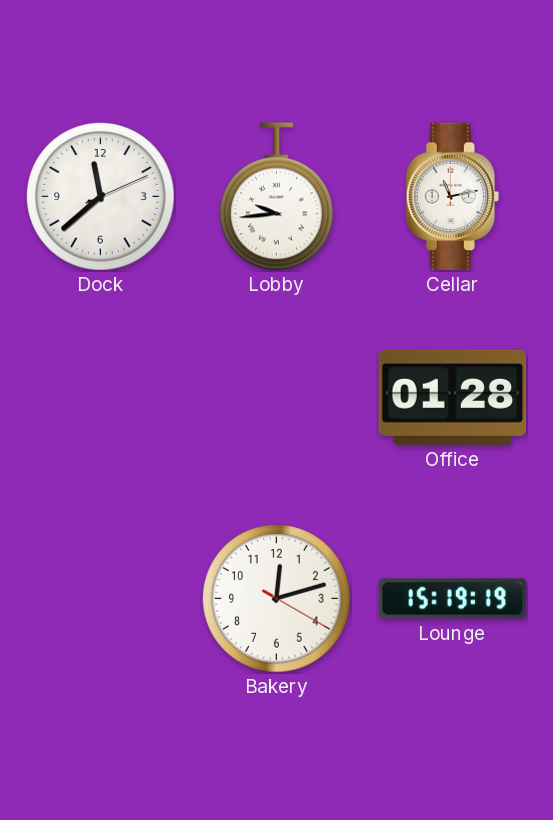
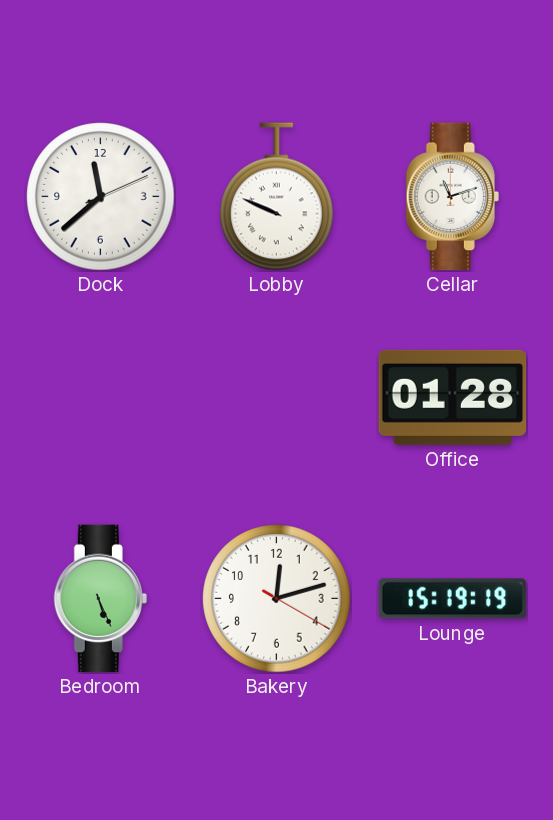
Lobby: 9:44 -> 9:49
Cellar: 11:13 -> 11:12
Bedroom: none -> 5:26
